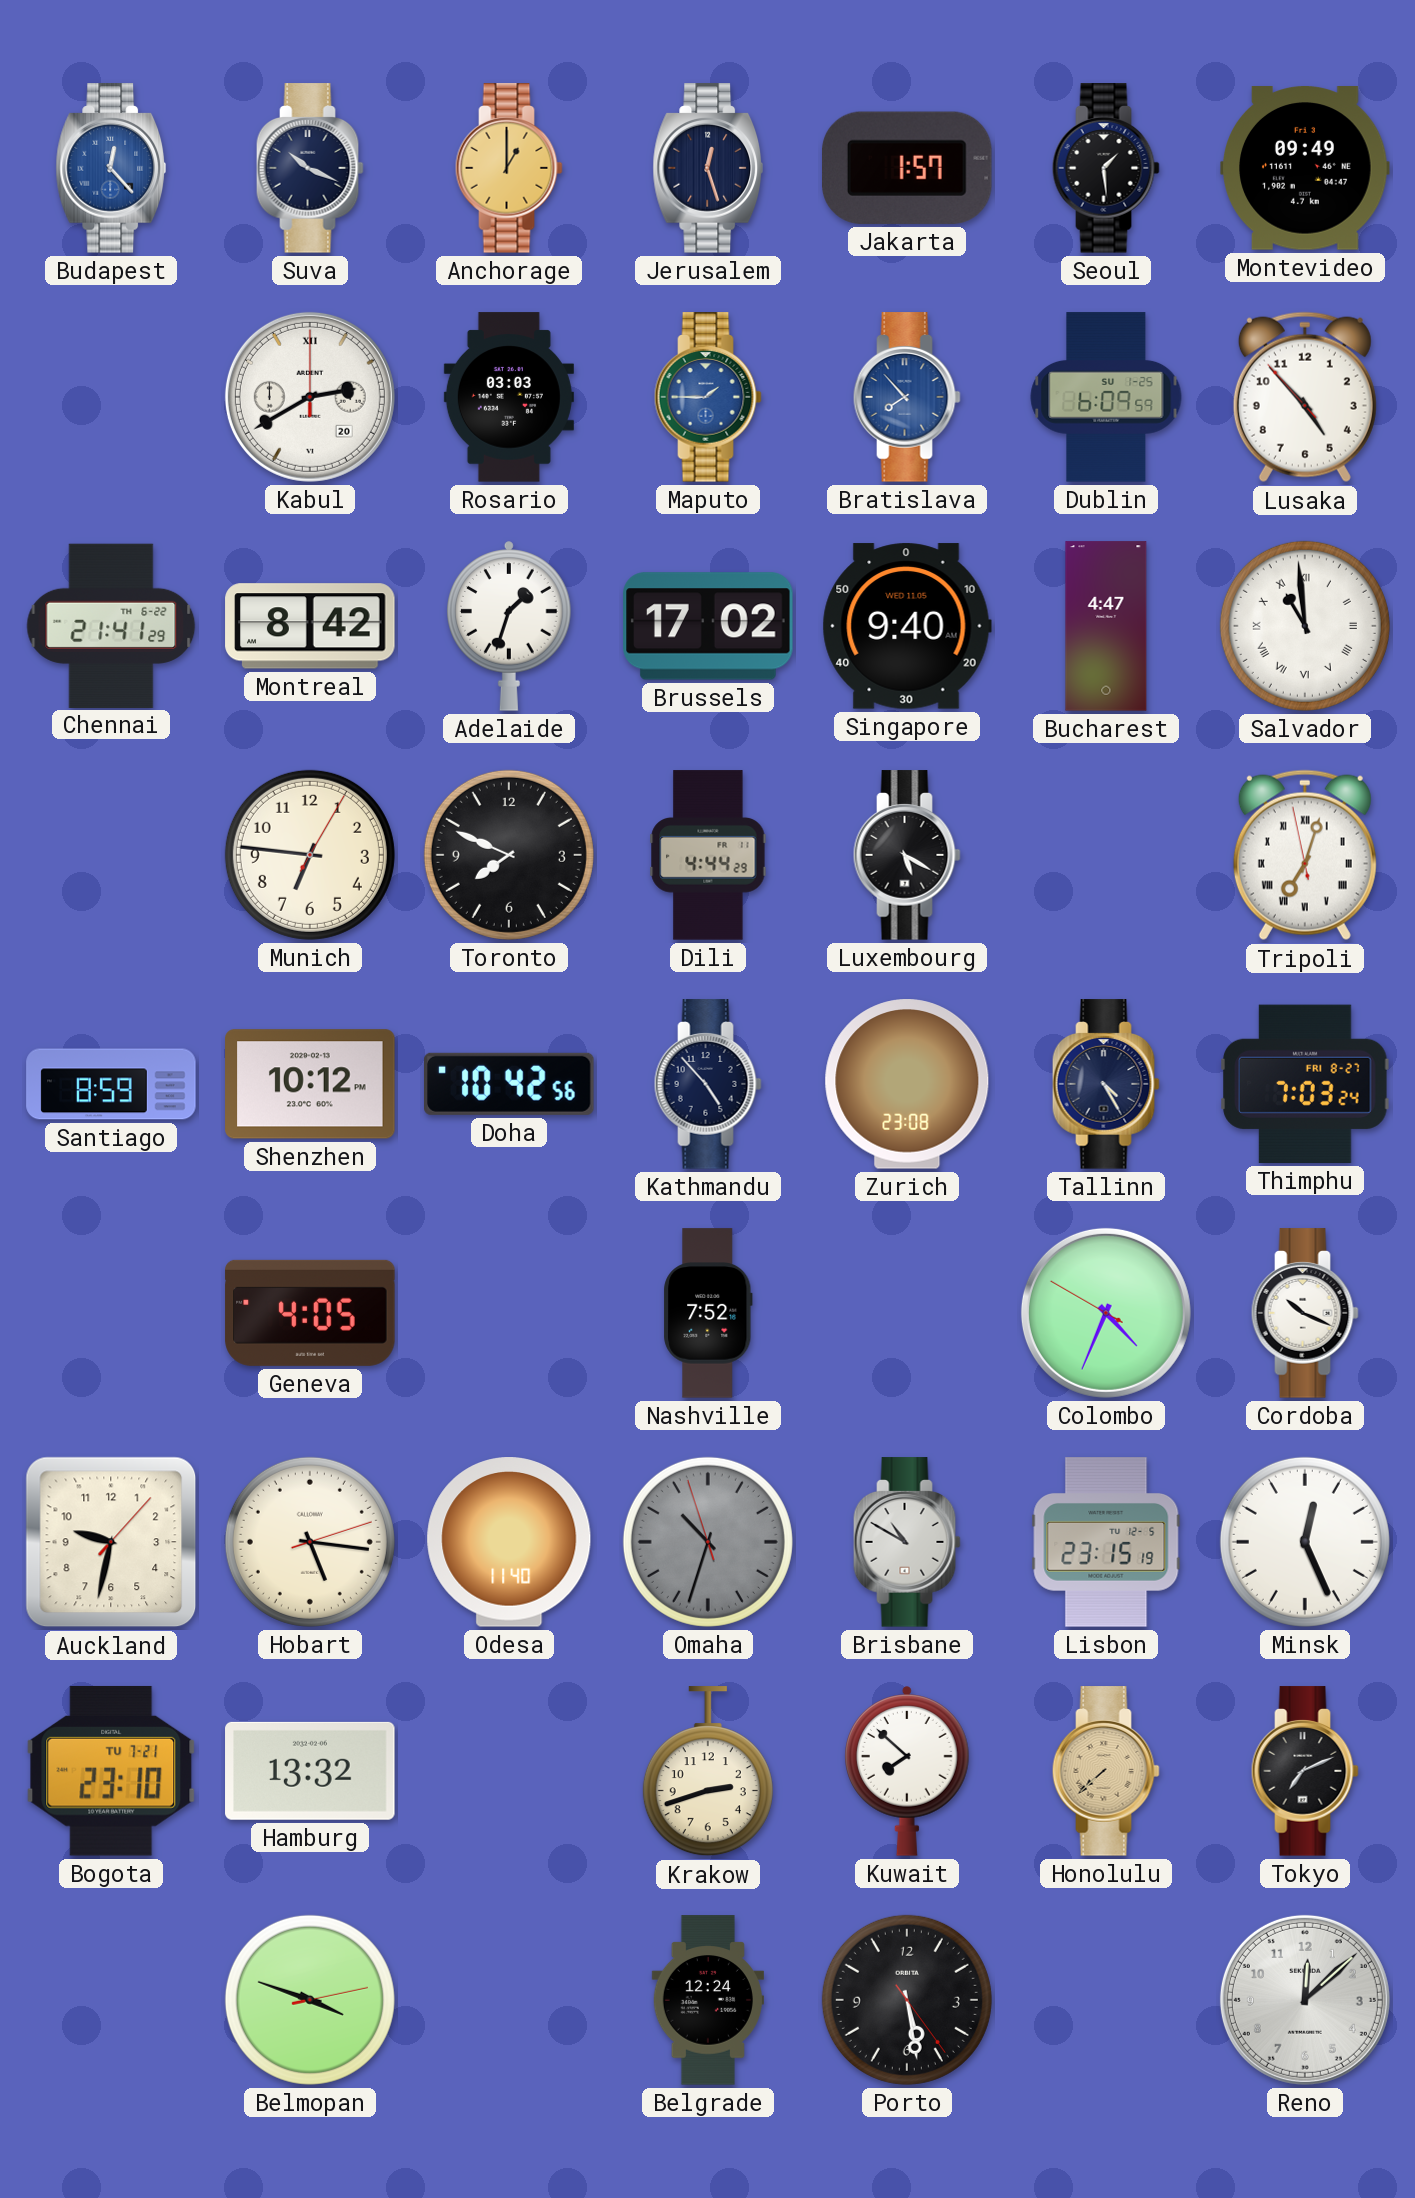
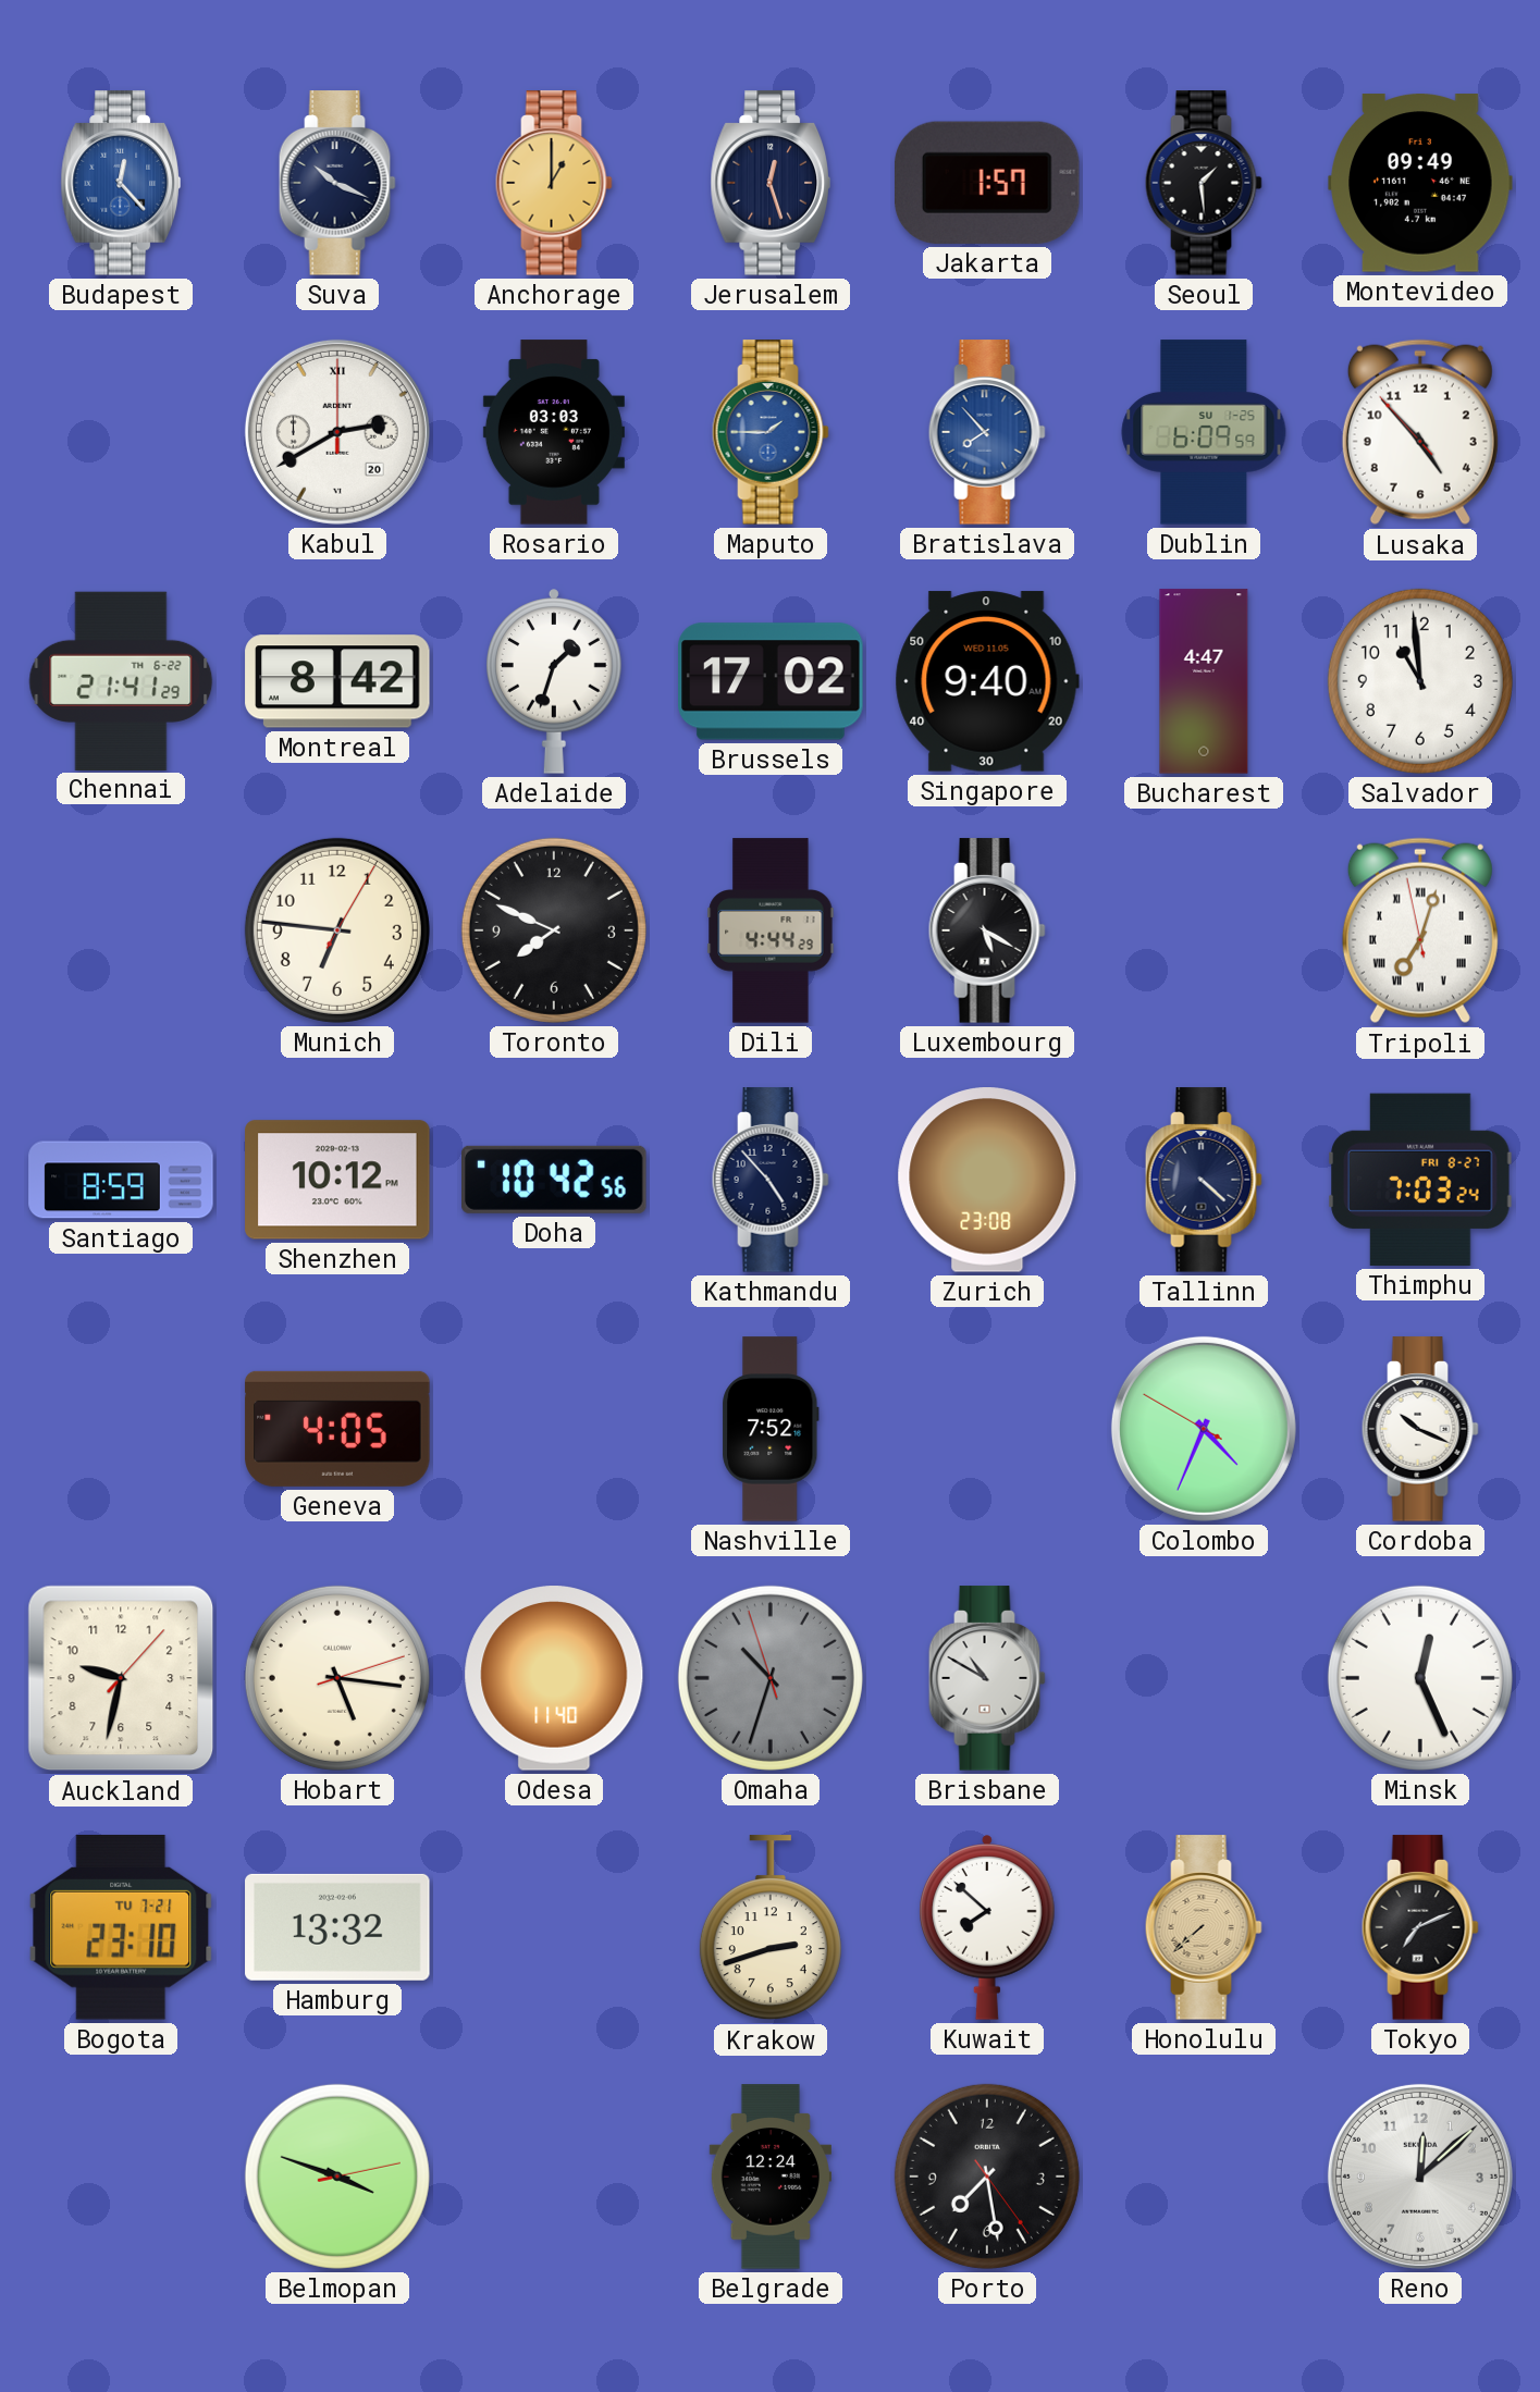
Salvador numerals: Roman -> Arabic
Tallinn: 4:25 -> 4:22
Lisbon: 23:15 -> none
Porto: 5:28 -> 7:28
